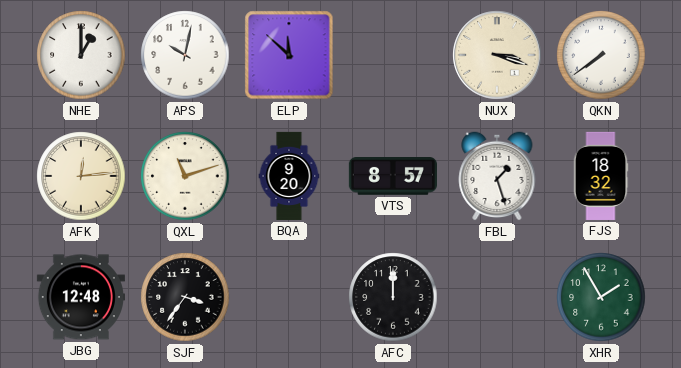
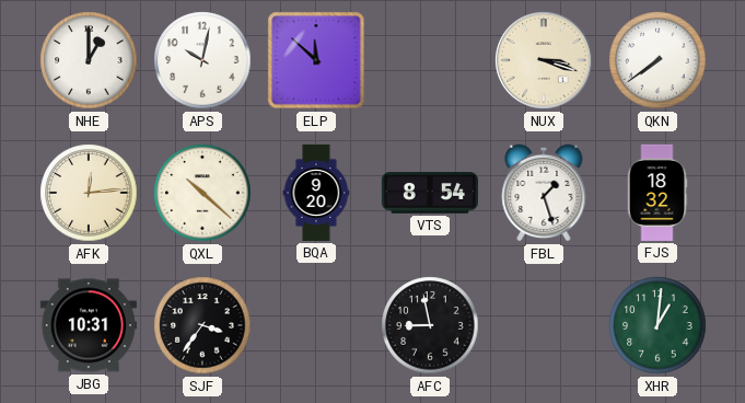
QXL: 11:12 -> 10:22
VTS: 8:57 -> 8:54
JBG: 12:48 -> 10:31
AFC: 12:00 -> 8:58
XHR: 1:55 -> 1:01
